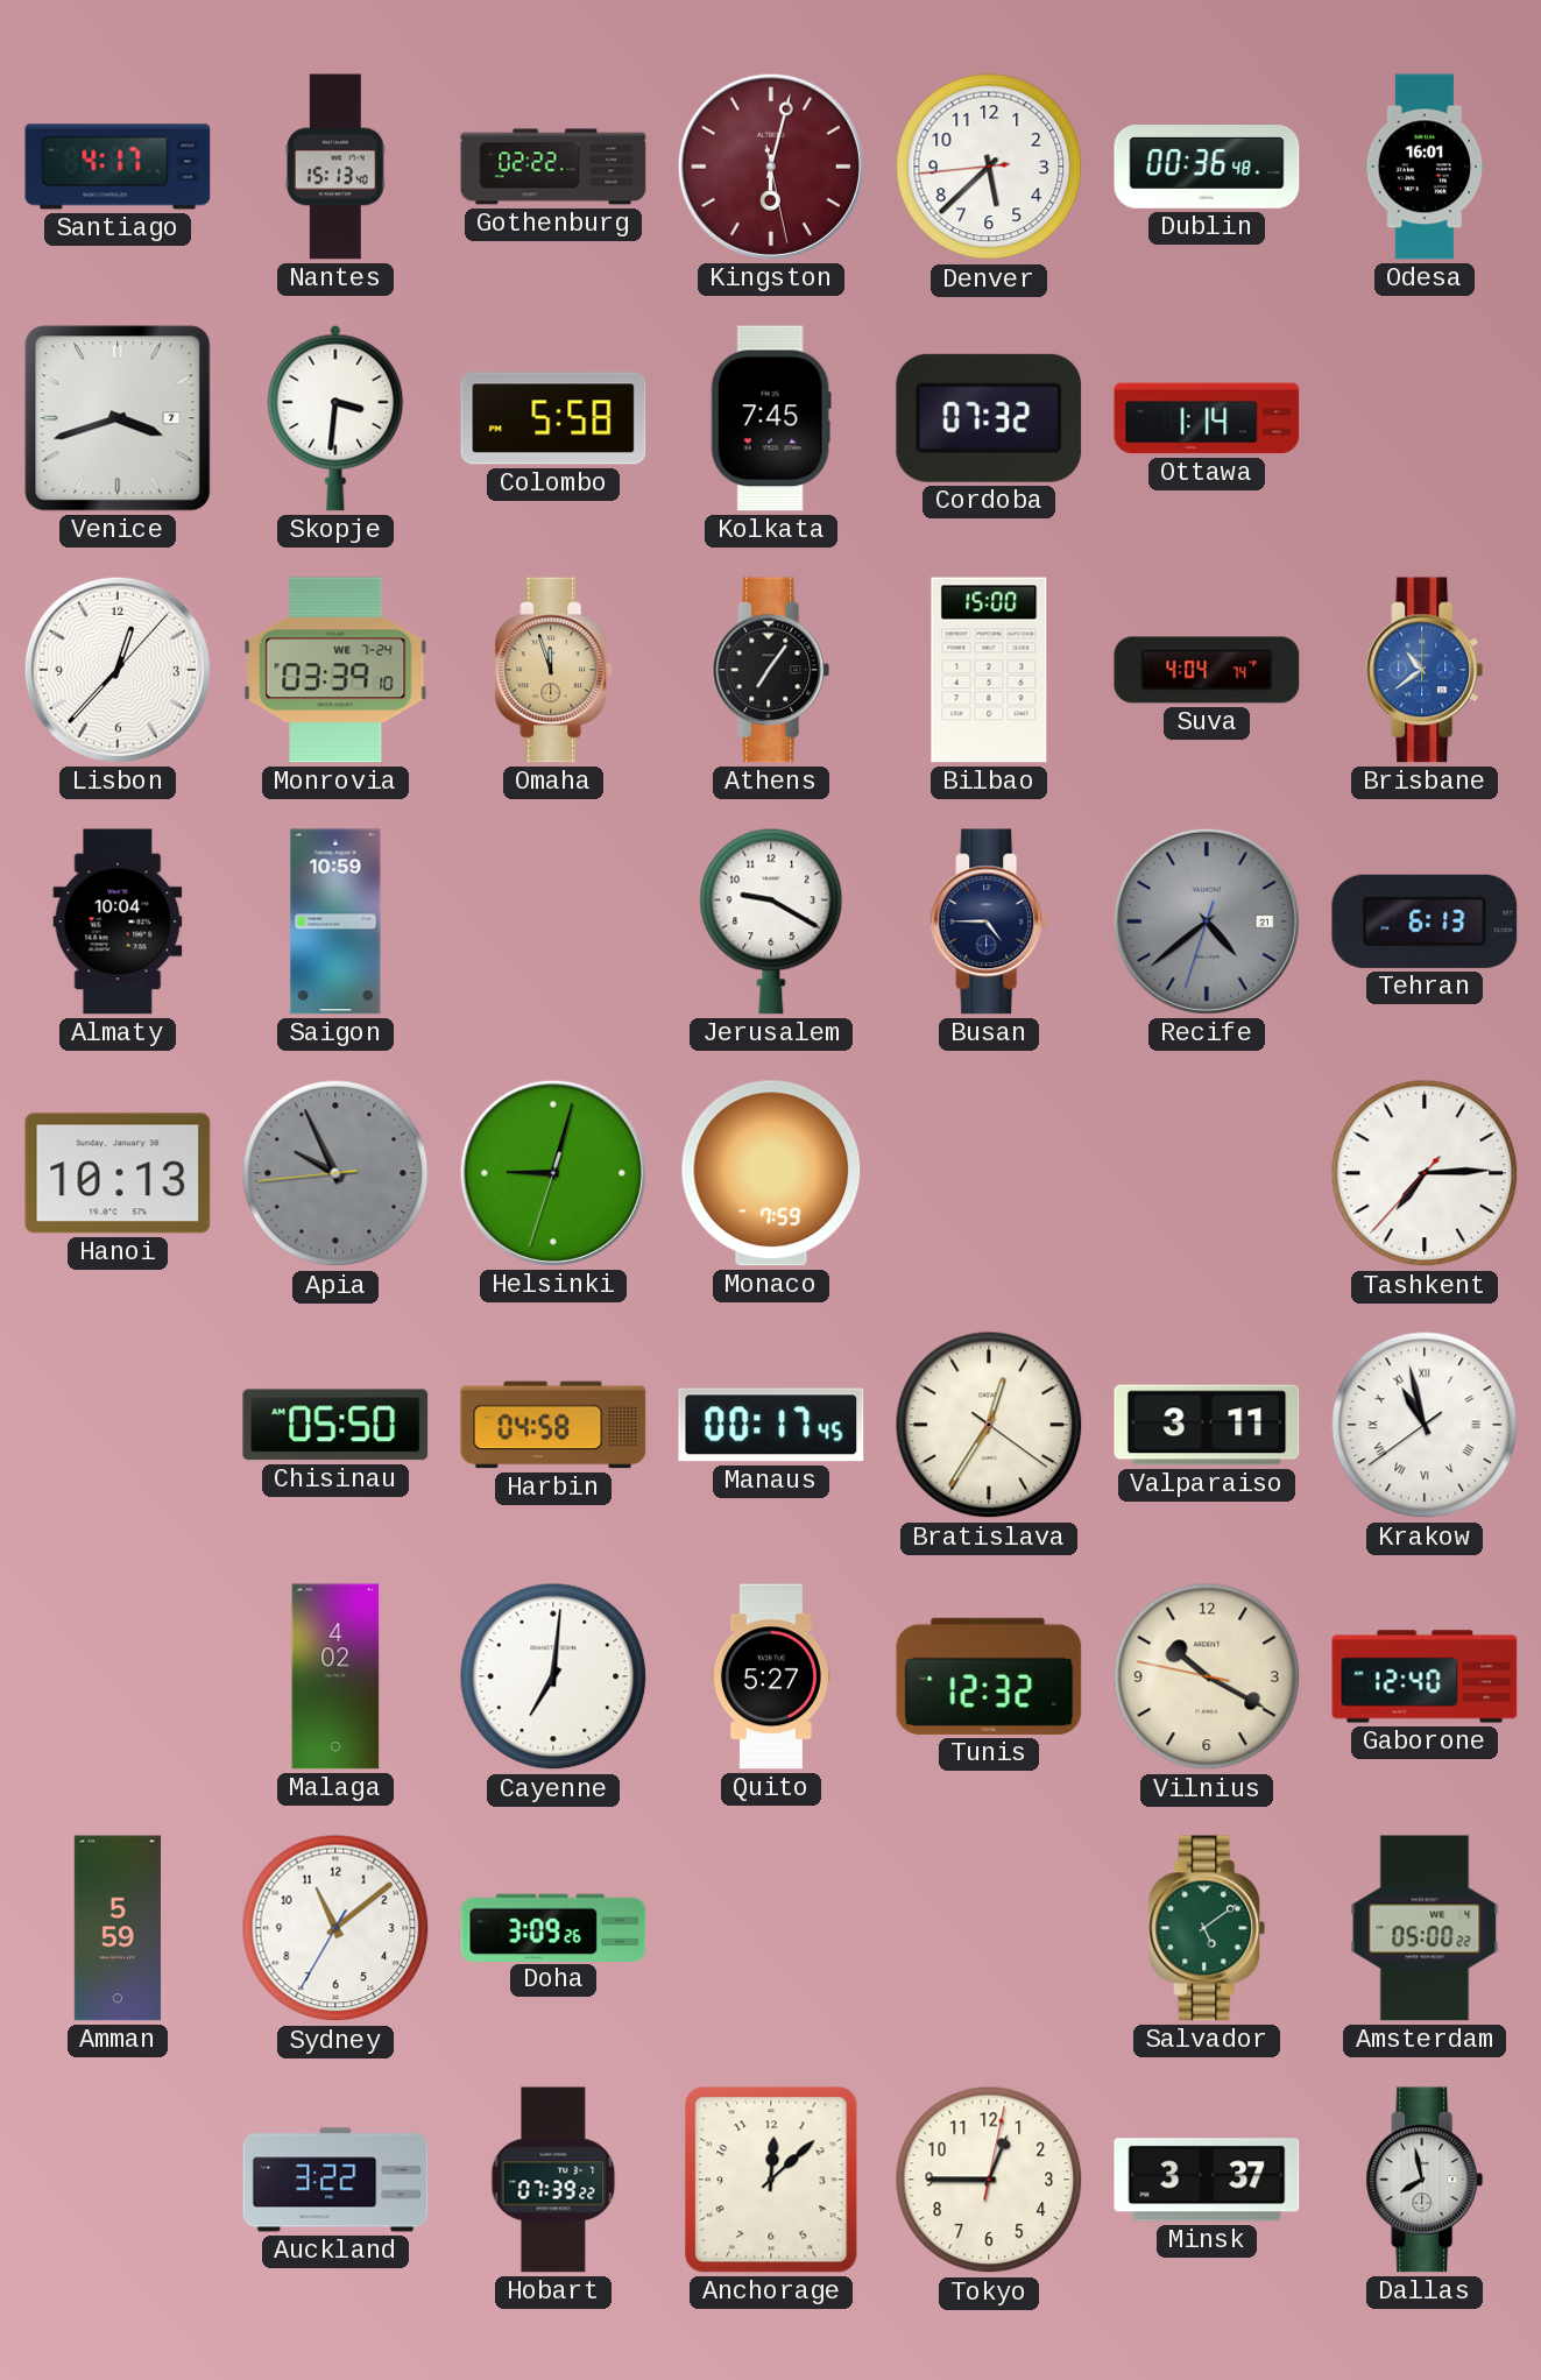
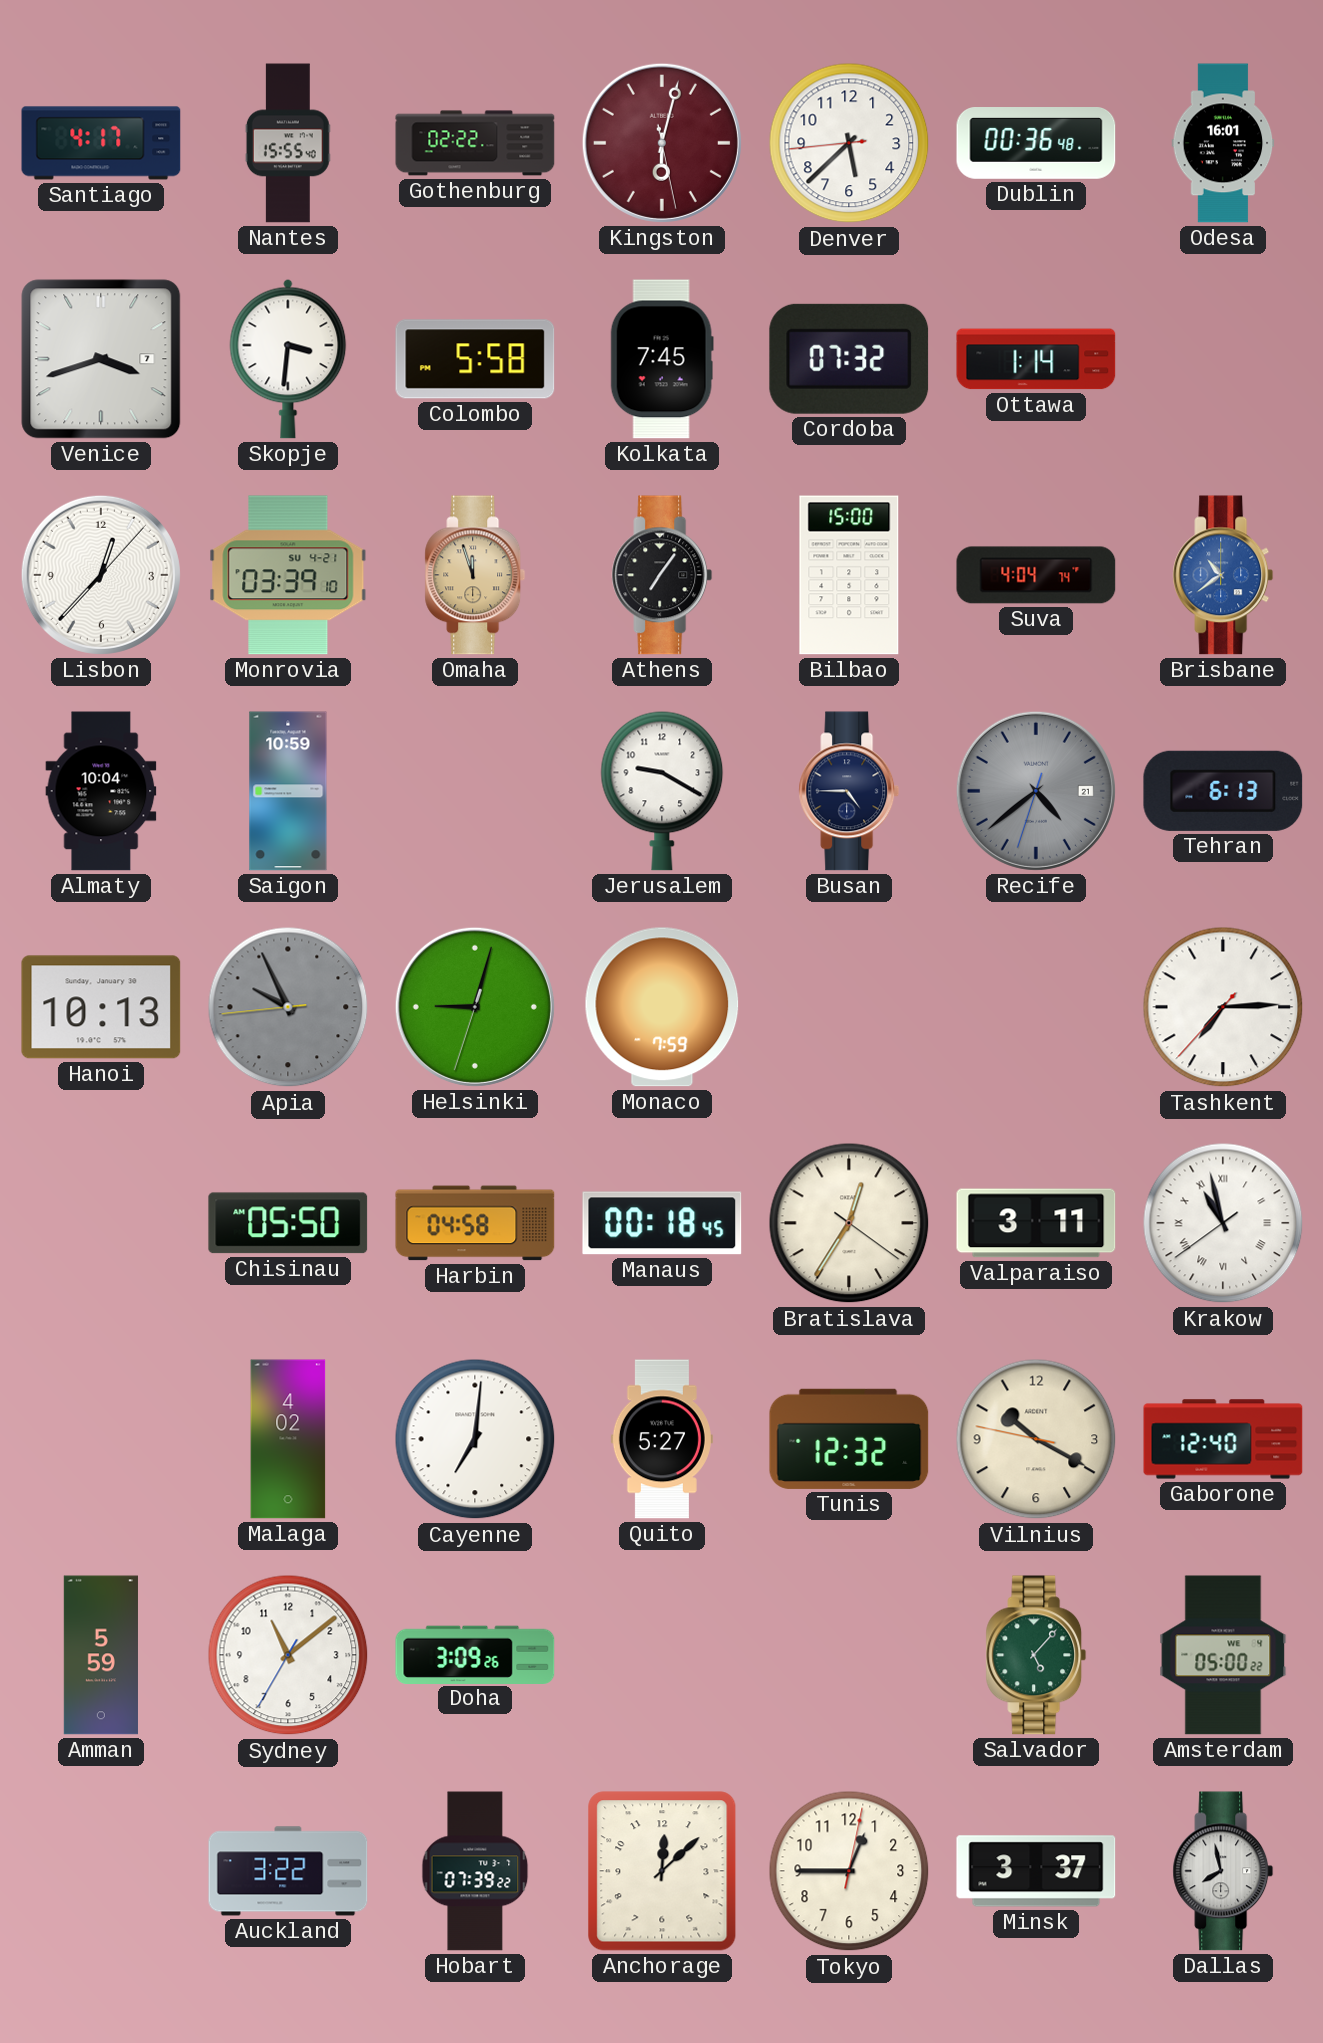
Nantes: 15:13 -> 15:55
Monrovia date: WE 7-24 -> SU 4-21
Manaus: 00:17 -> 00:18
Salvador: 5:09 -> 5:07
